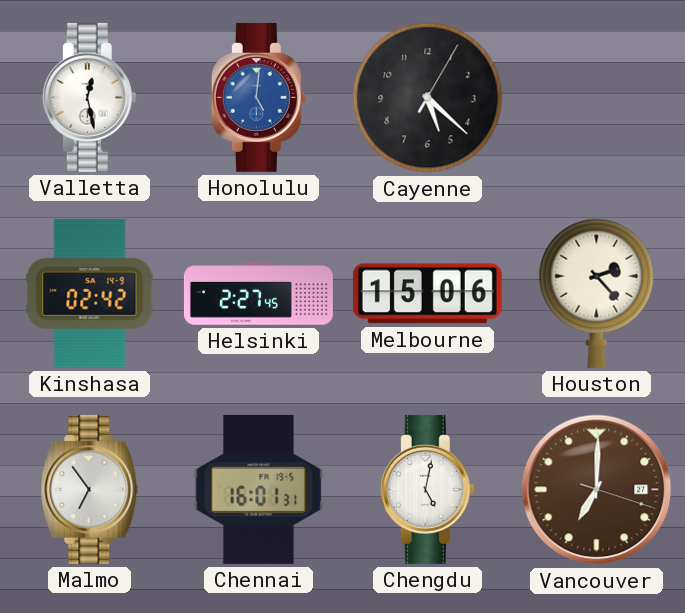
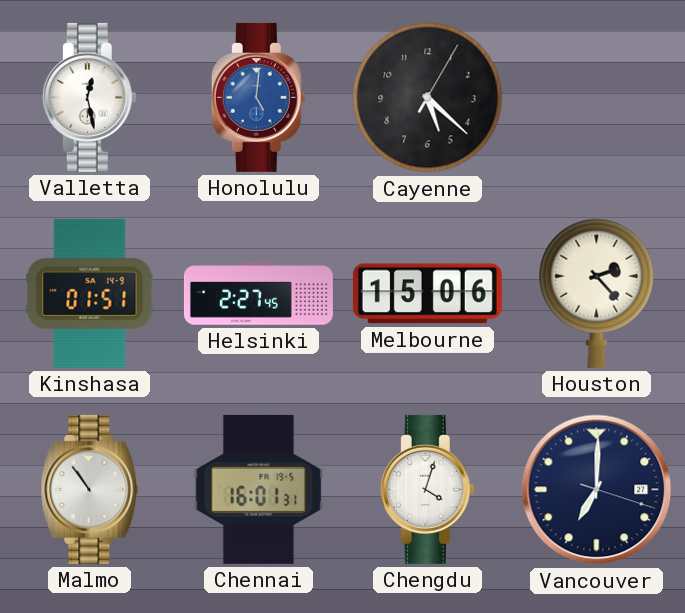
Kinshasa: 02:42 -> 01:51
Malmo: 6:54 -> 10:54
Chengdu: 5:02 -> 4:03
Vancouver dial: brown -> navy
